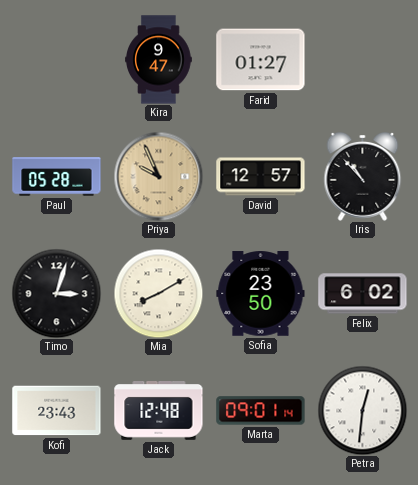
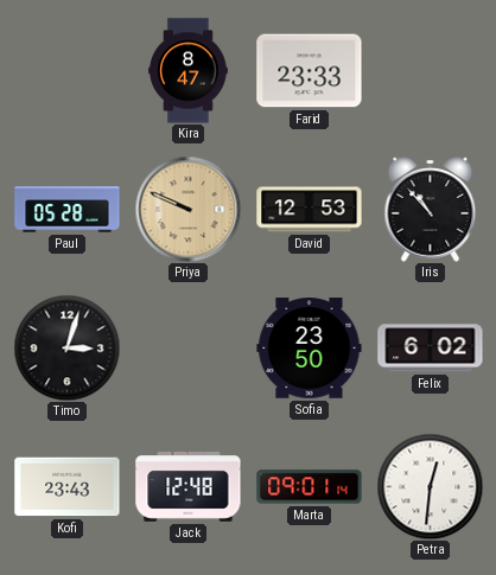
Kira: 9:47 -> 8:47
Farid: 01:27 -> 23:33
Priya: 9:56 -> 9:49
David: 12:57 -> 12:53
Mia: 8:10 -> none
